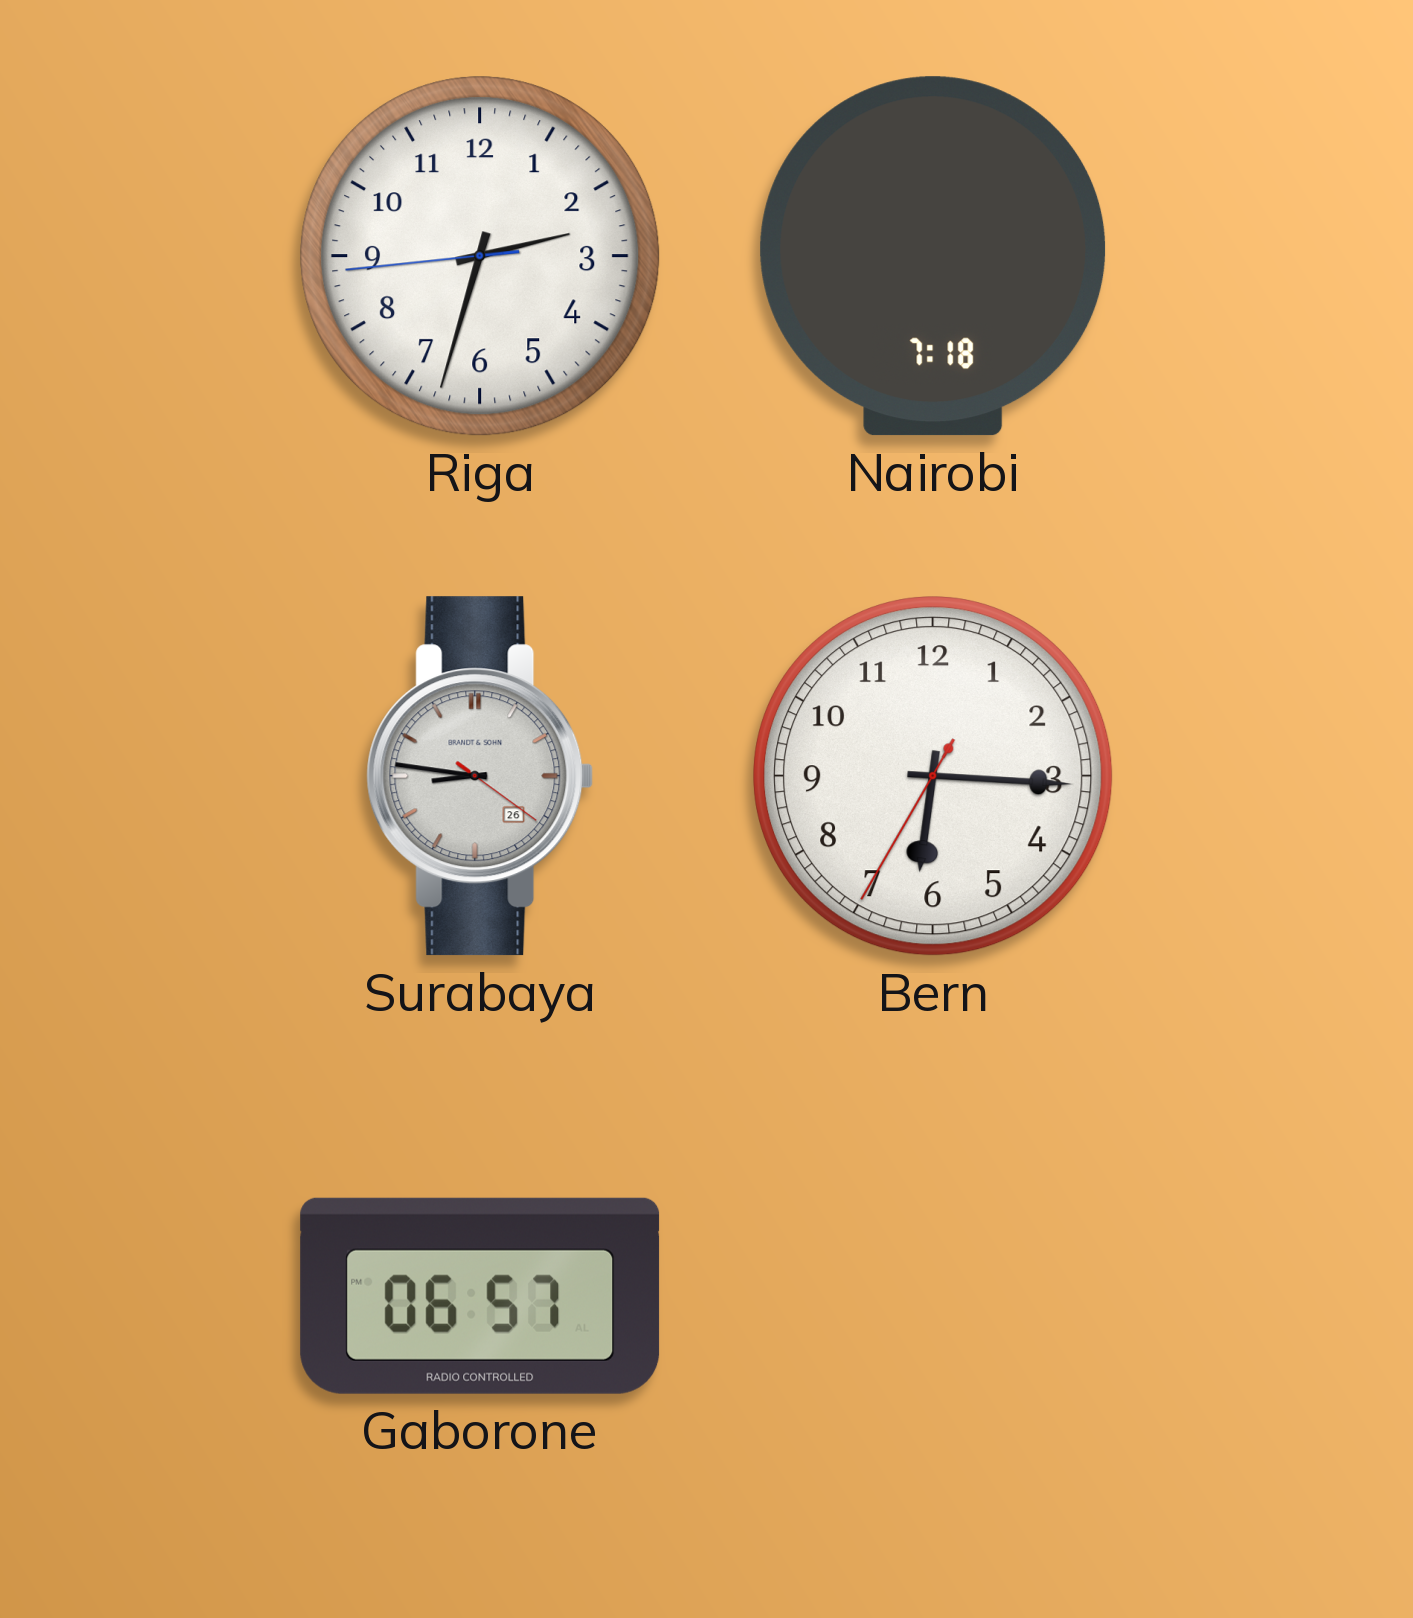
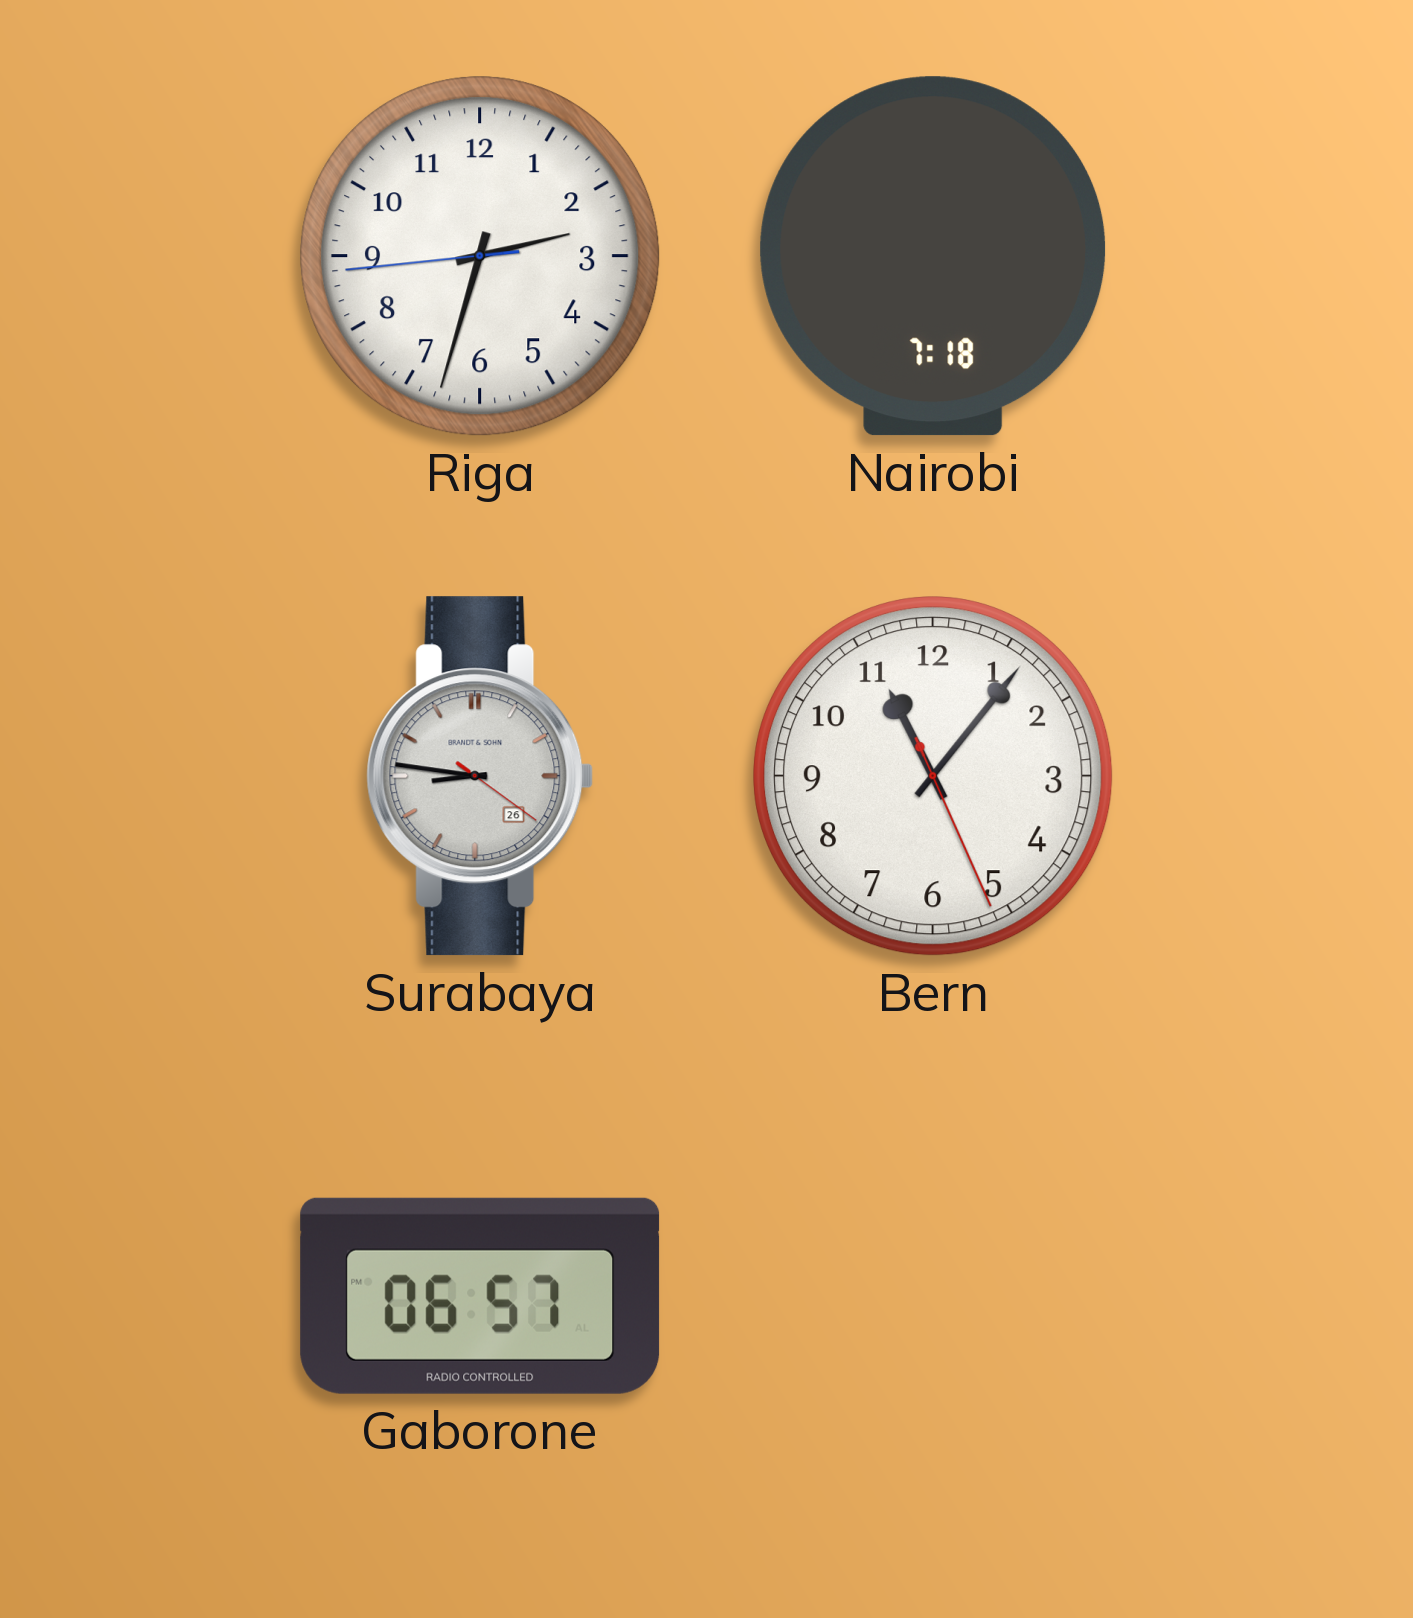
Bern: 6:15 -> 11:06
